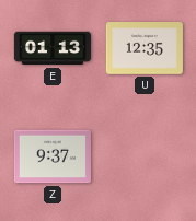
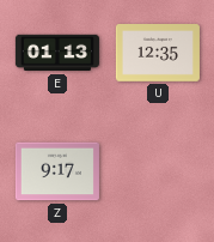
Z: 9:37 -> 9:17
